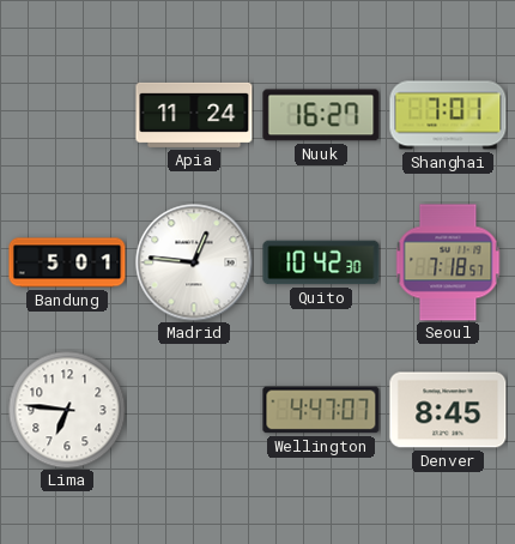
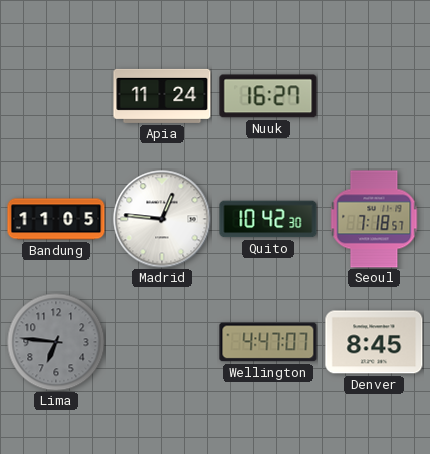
Shanghai: 7:01 -> none
Bandung: 5:01 -> 11:05
Lima dial: white -> grey
